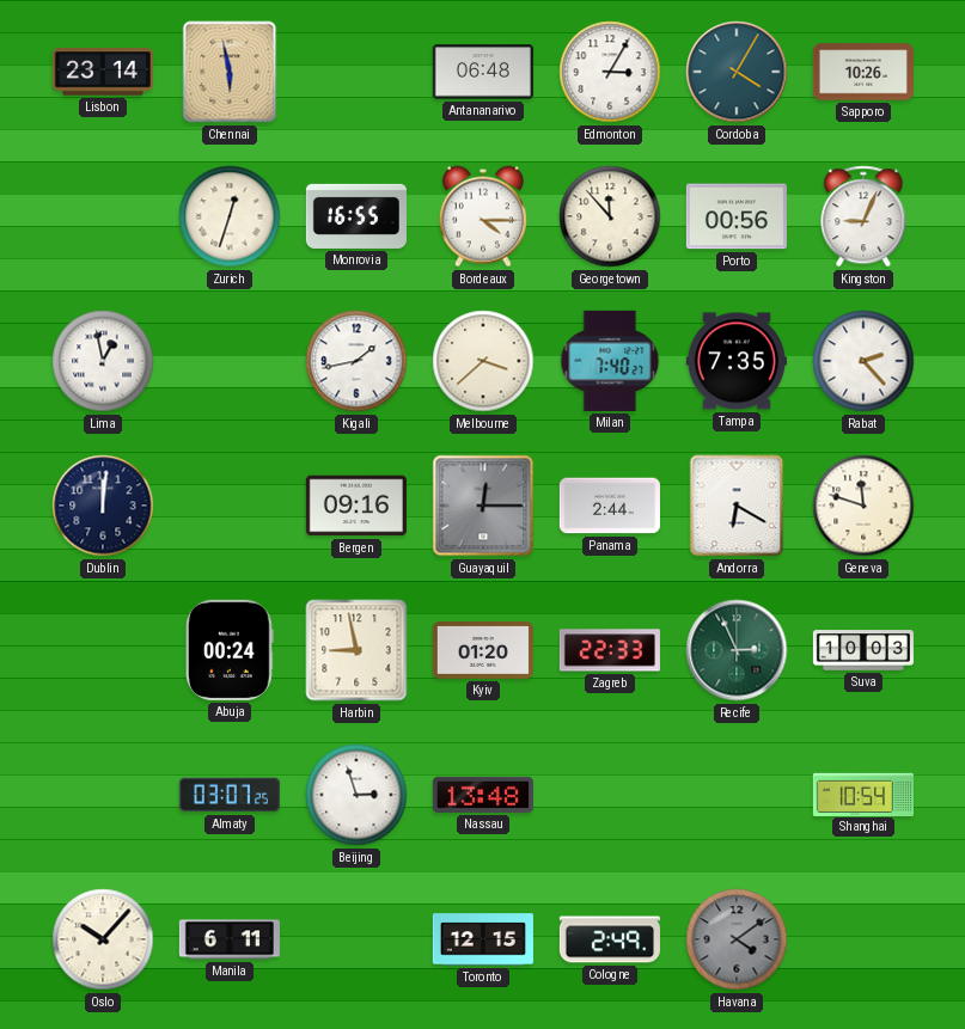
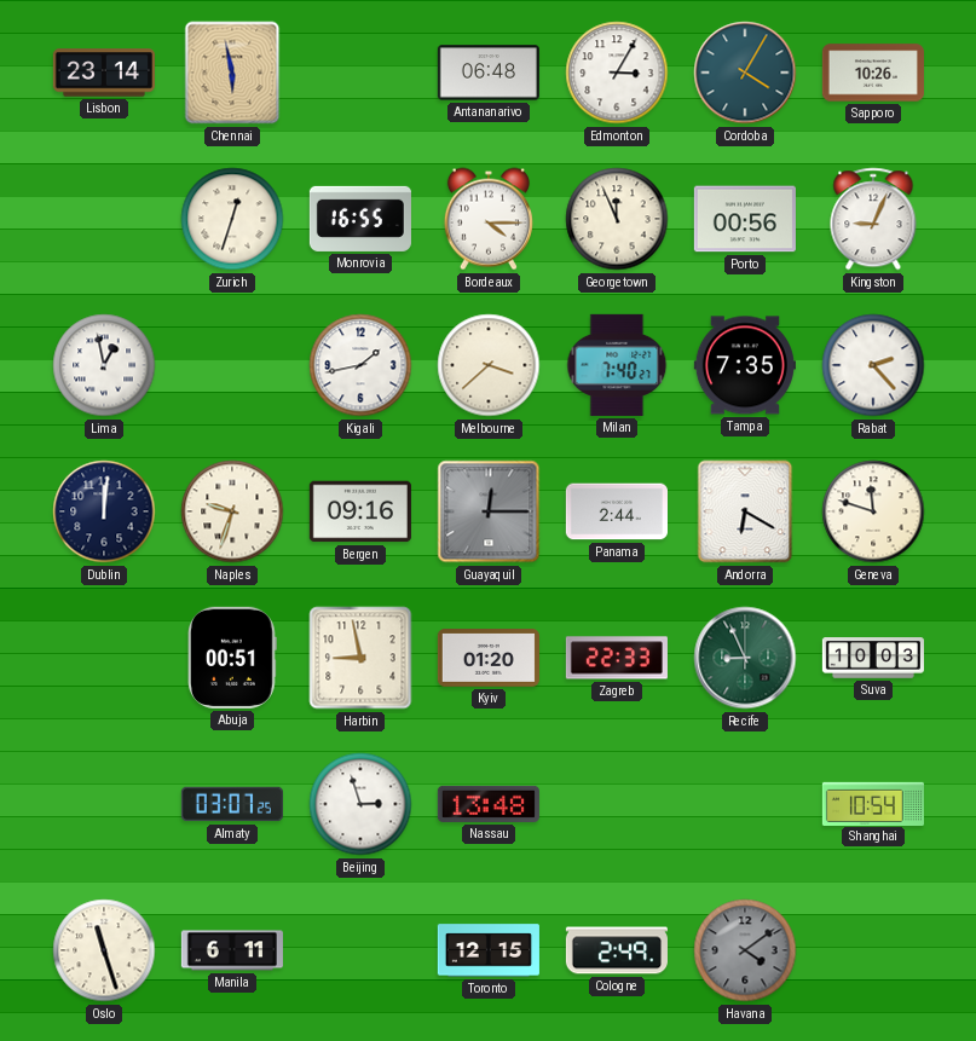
Georgetown: 11:53 -> 11:56
Naples: none -> 9:33
Abuja: 00:24 -> 00:51
Recife: 2:56 -> 8:56
Oslo: 10:07 -> 11:27
